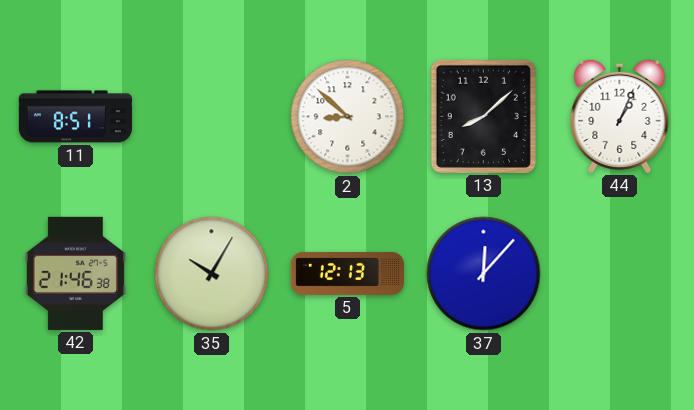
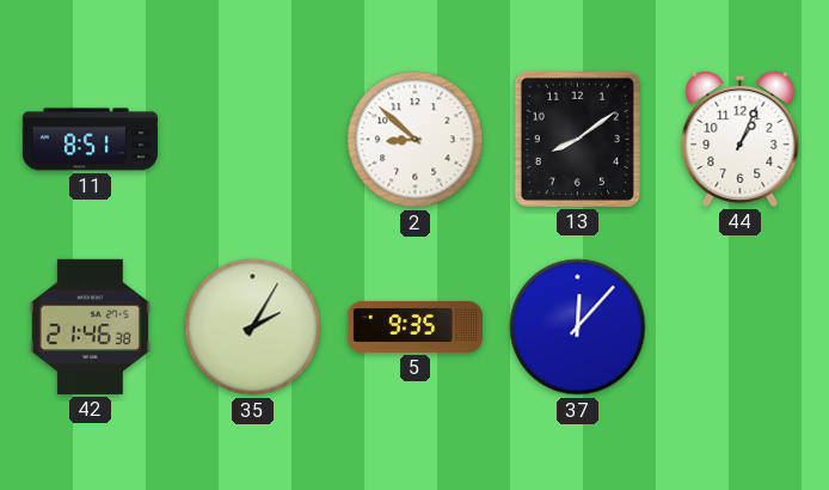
13: 8:08 -> 8:09
35: 10:05 -> 2:05
5: 12:13 -> 9:35
